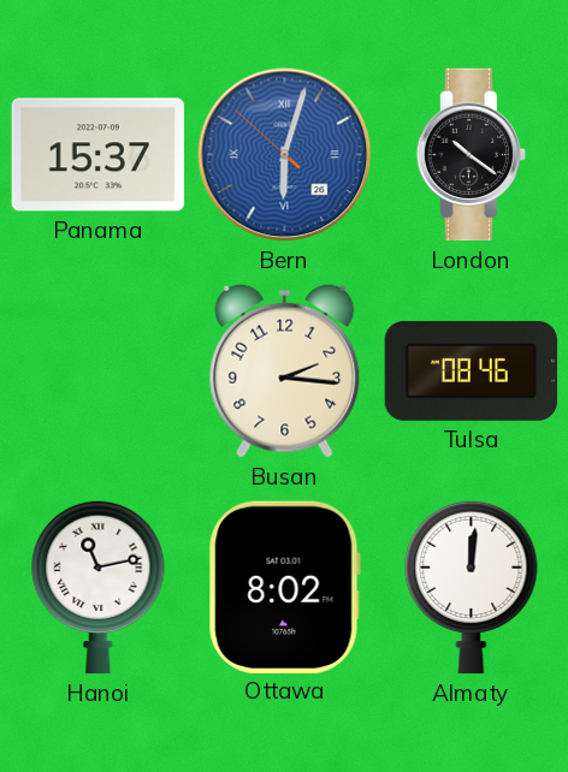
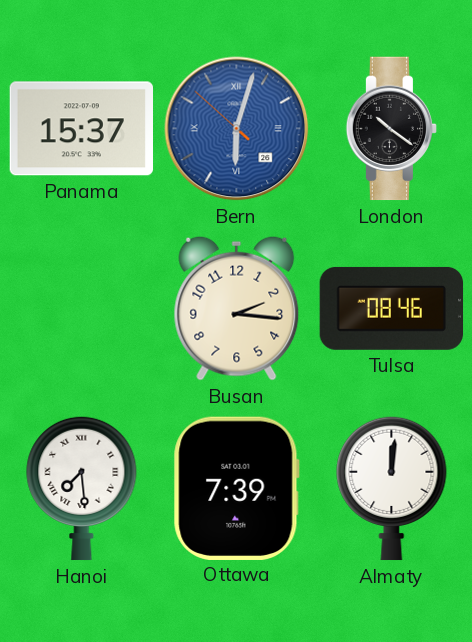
Hanoi: 11:13 -> 7:29
Ottawa: 8:02 -> 7:39
